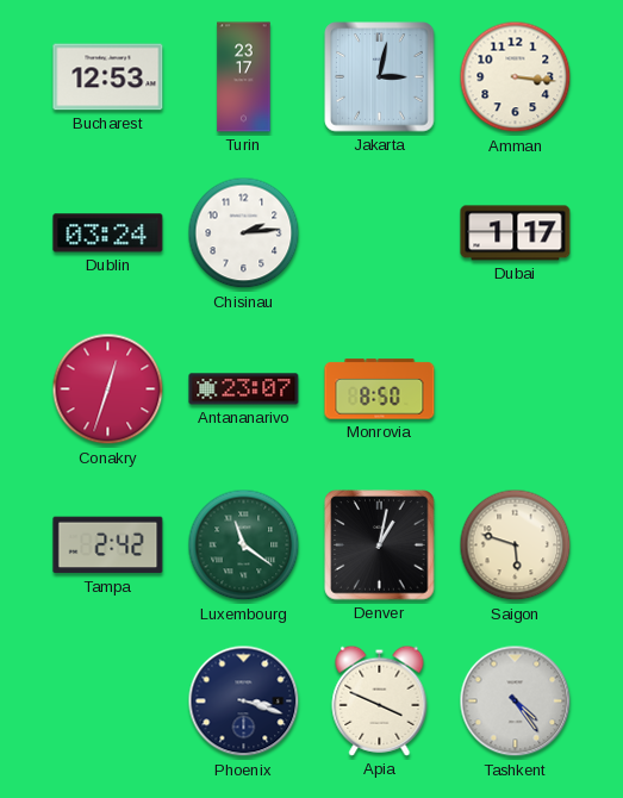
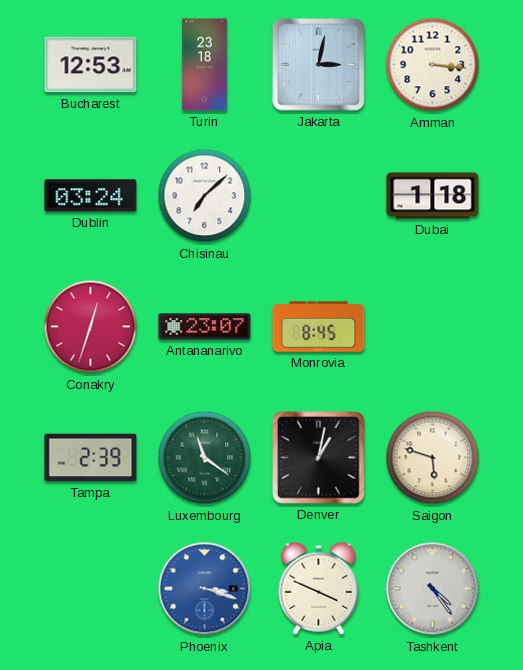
Turin: 23:17 -> 23:18
Chisinau: 2:14 -> 7:08
Dubai: 1:17 -> 1:18
Monrovia: 8:50 -> 8:45
Tampa: 2:42 -> 2:39
Phoenix dial: navy -> blue
